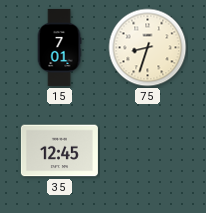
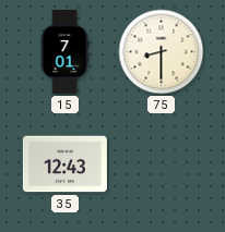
75: 8:33 -> 8:30
35: 12:45 -> 12:43
